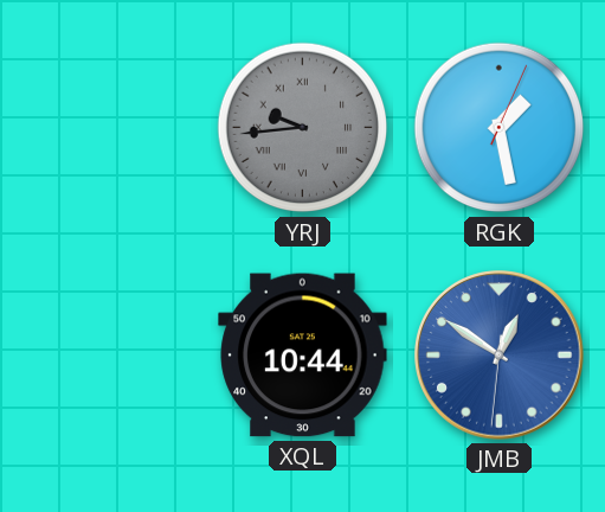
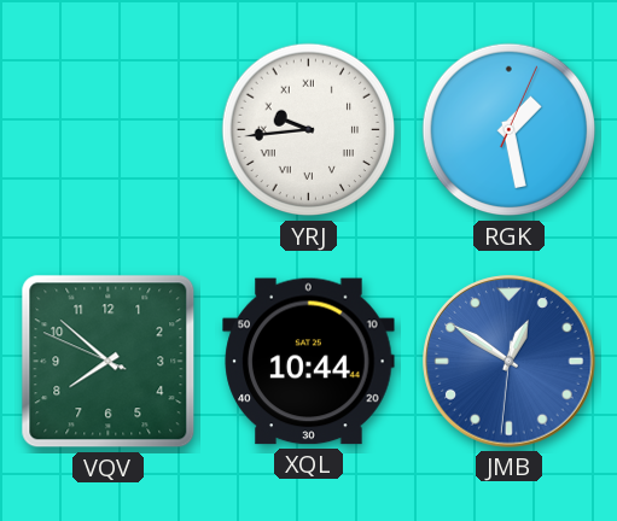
YRJ dial: grey -> white
VQV: none -> 7:51
